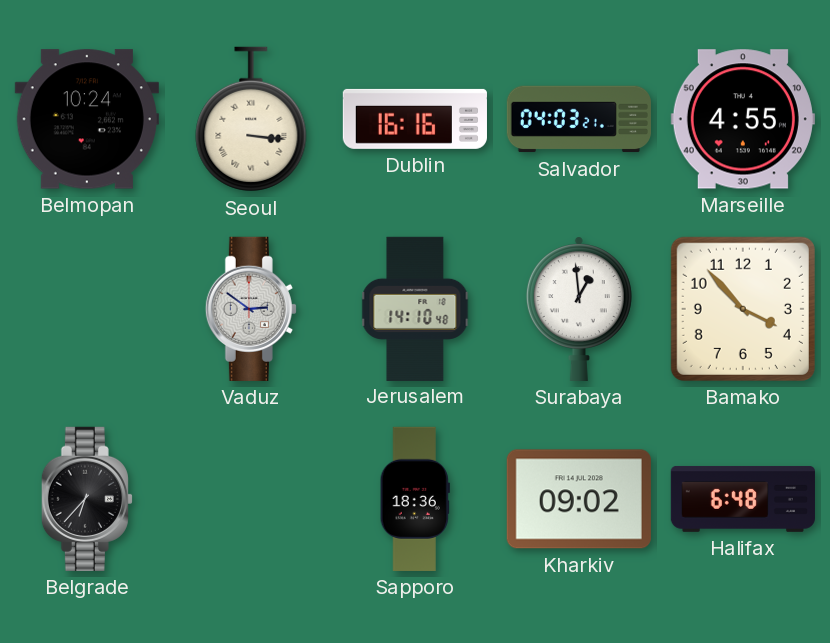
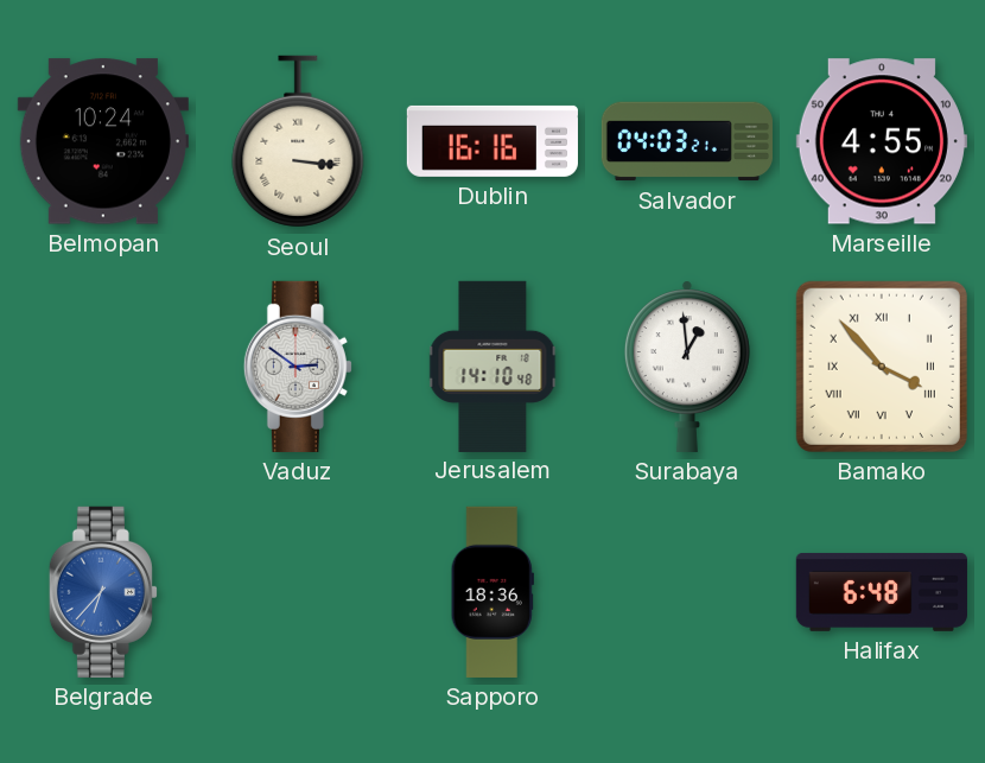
Bamako numerals: Arabic -> Roman
Belgrade dial: black -> blue
Kharkiv: 09:02 -> none
